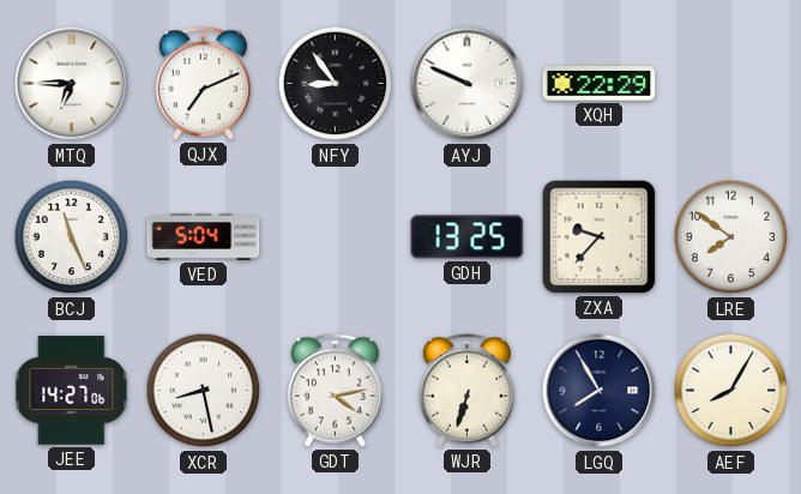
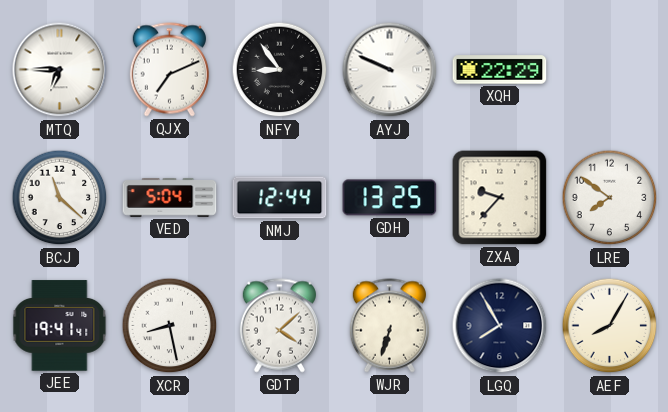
BCJ: 11:26 -> 11:22
NMJ: none -> 12:44
JEE: 14:27 -> 19:41
GDT: 4:13 -> 4:08
